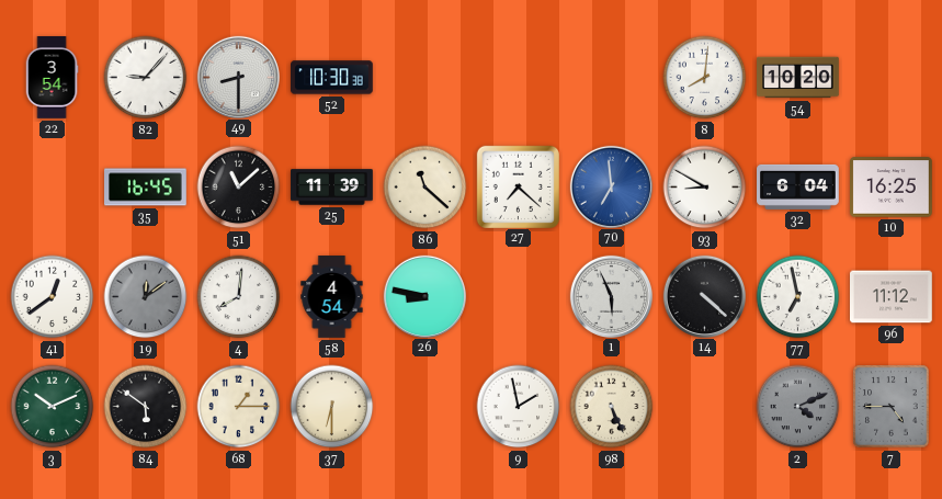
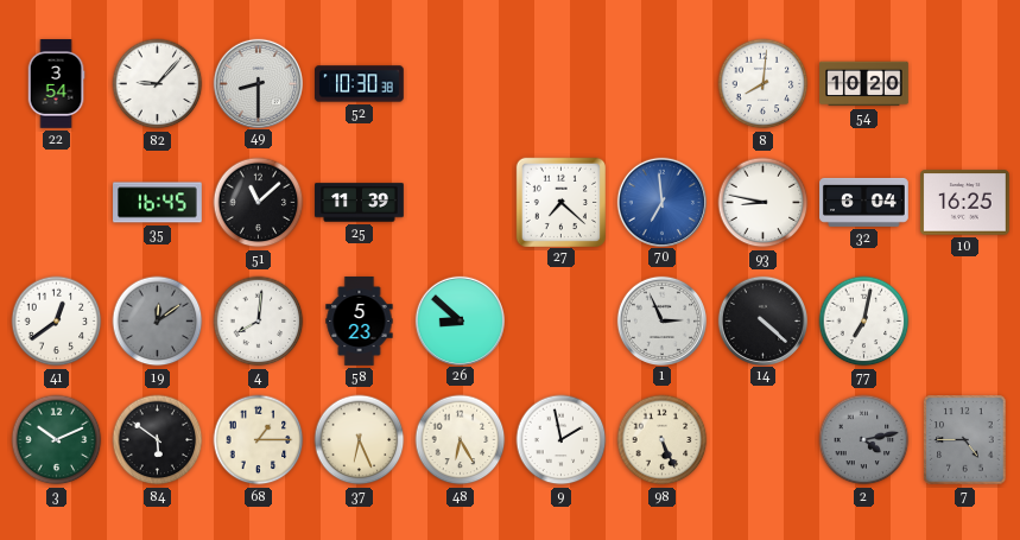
86: 11:22 -> none
93: 8:50 -> 8:47
58: 4:54 -> 5:23
26: 8:47 -> 8:52
1: 5:56 -> 2:56
77: 6:58 -> 7:02
96: 11:12 -> none
37: 6:30 -> 6:26
48: none -> 6:25
2: 4:11 -> 4:13
